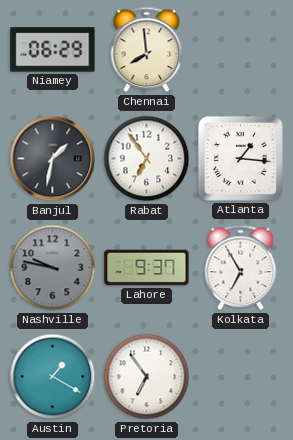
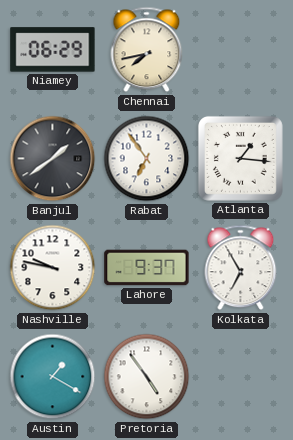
Chennai: 7:59 -> 7:43
Banjul: 1:32 -> 1:39
Nashville dial: grey -> white
Pretoria: 6:54 -> 4:54
